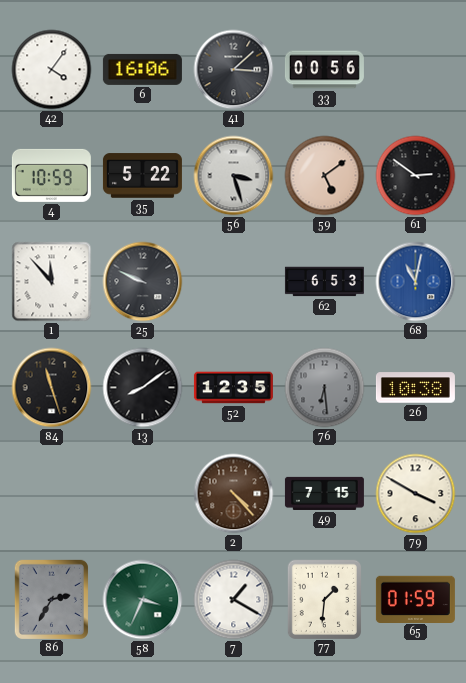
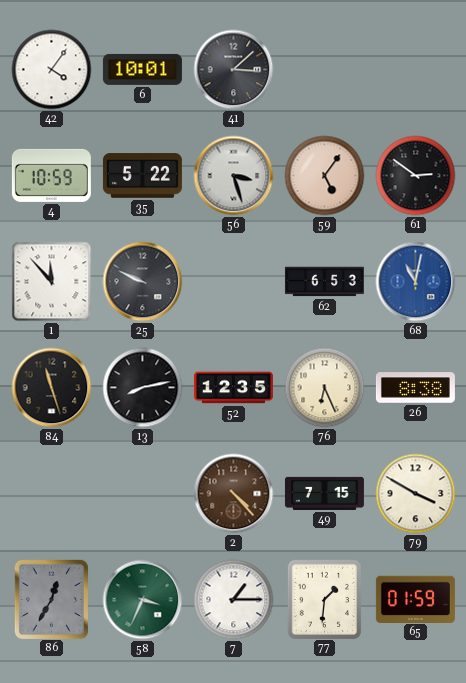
6: 16:06 -> 10:01
33: 00:56 -> none
59: 5:09 -> 5:06
13: 8:09 -> 8:13
76: 6:29 -> 6:26
76 dial: grey -> cream
26: 10:38 -> 8:38
86: 2:35 -> 12:35
7: 1:20 -> 1:15
